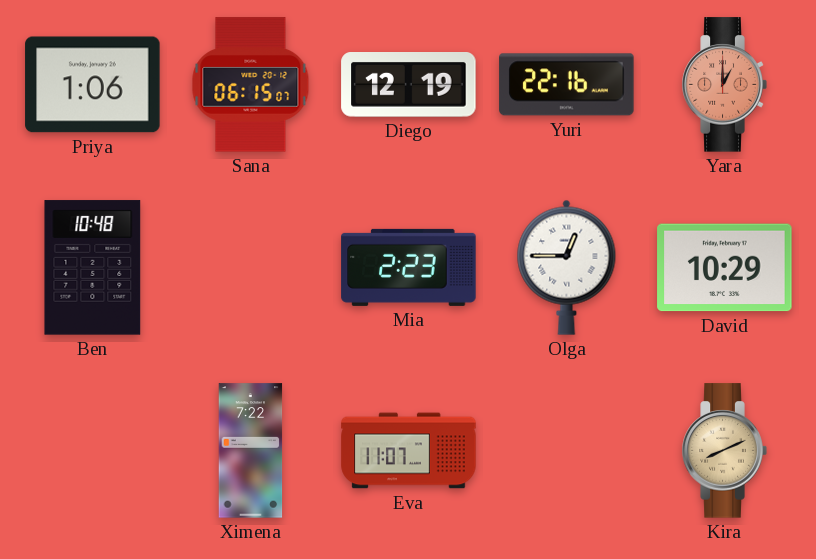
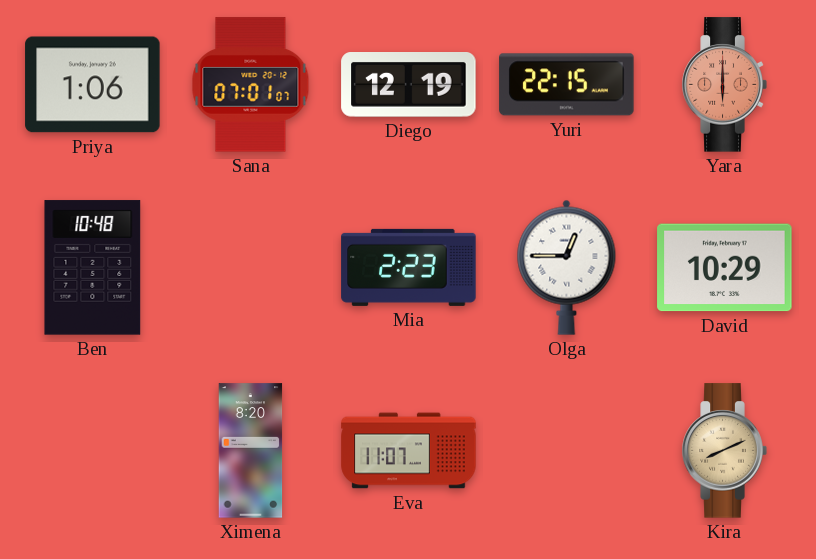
Sana: 06:15 -> 07:01
Yuri: 22:16 -> 22:15
Yara: 1:00 -> 6:00
Ximena: 7:22 -> 8:20
